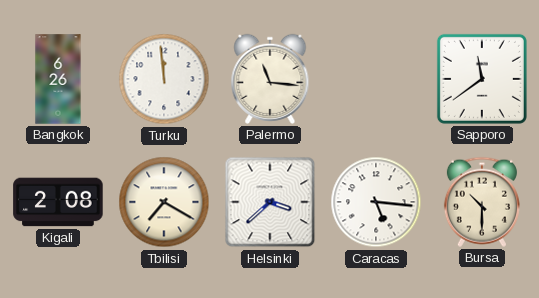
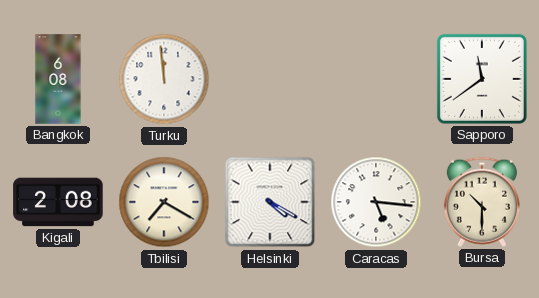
Bangkok: 6:26 -> 6:08
Palermo: 11:16 -> none
Helsinki: 3:38 -> 4:20
